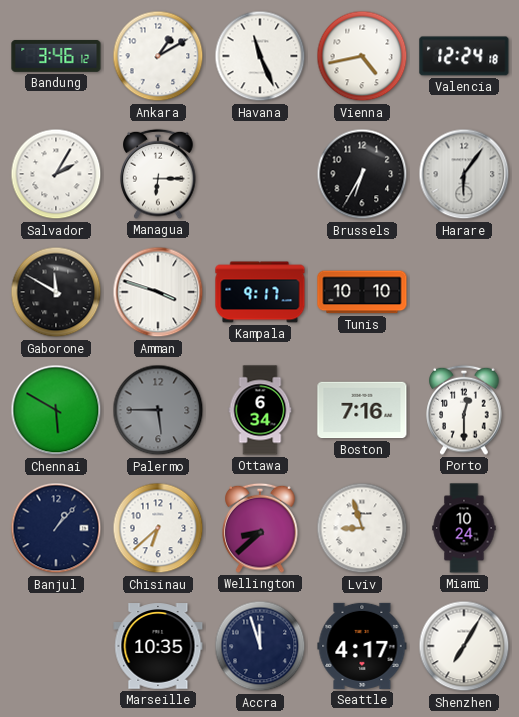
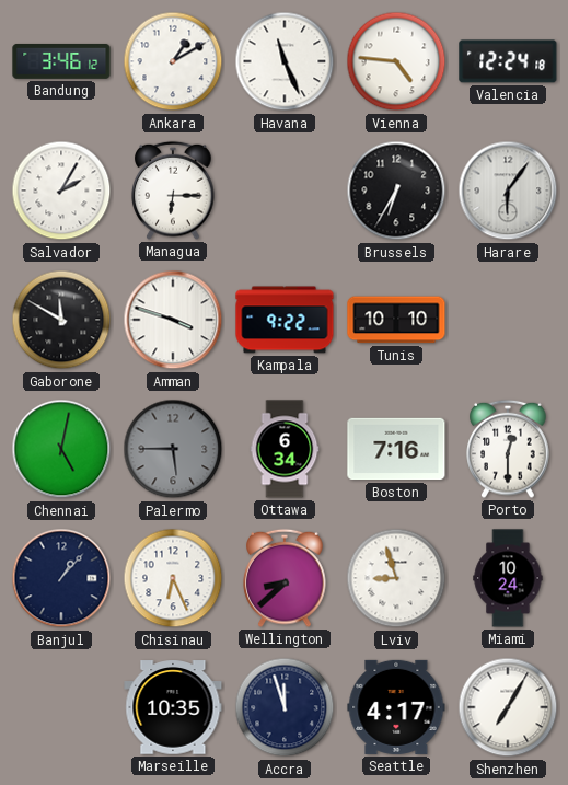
Vienna: 4:43 -> 4:46
Kampala: 9:17 -> 9:22
Chennai: 5:50 -> 5:02
Chisinau: 6:38 -> 6:26
